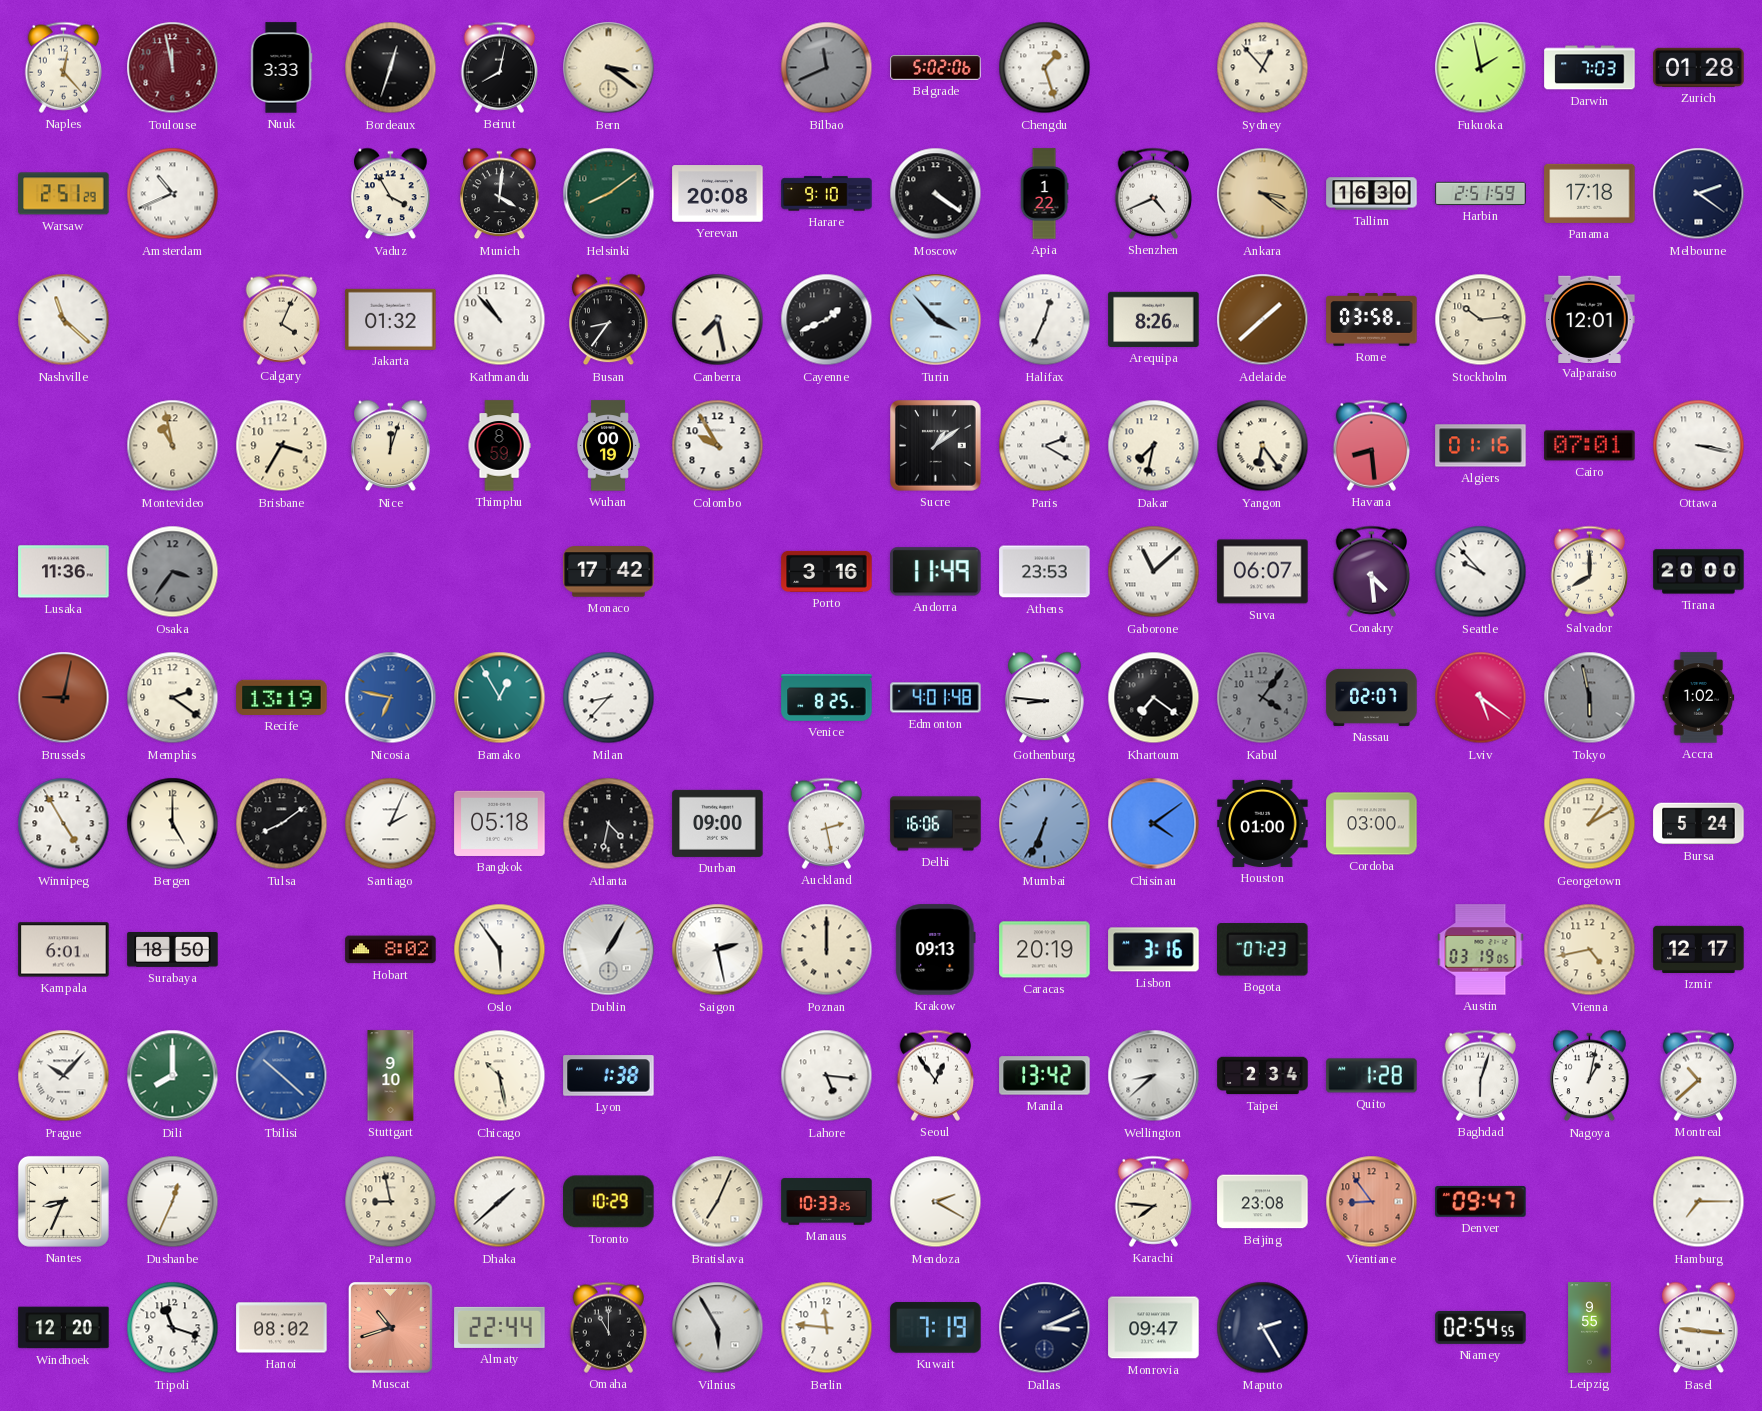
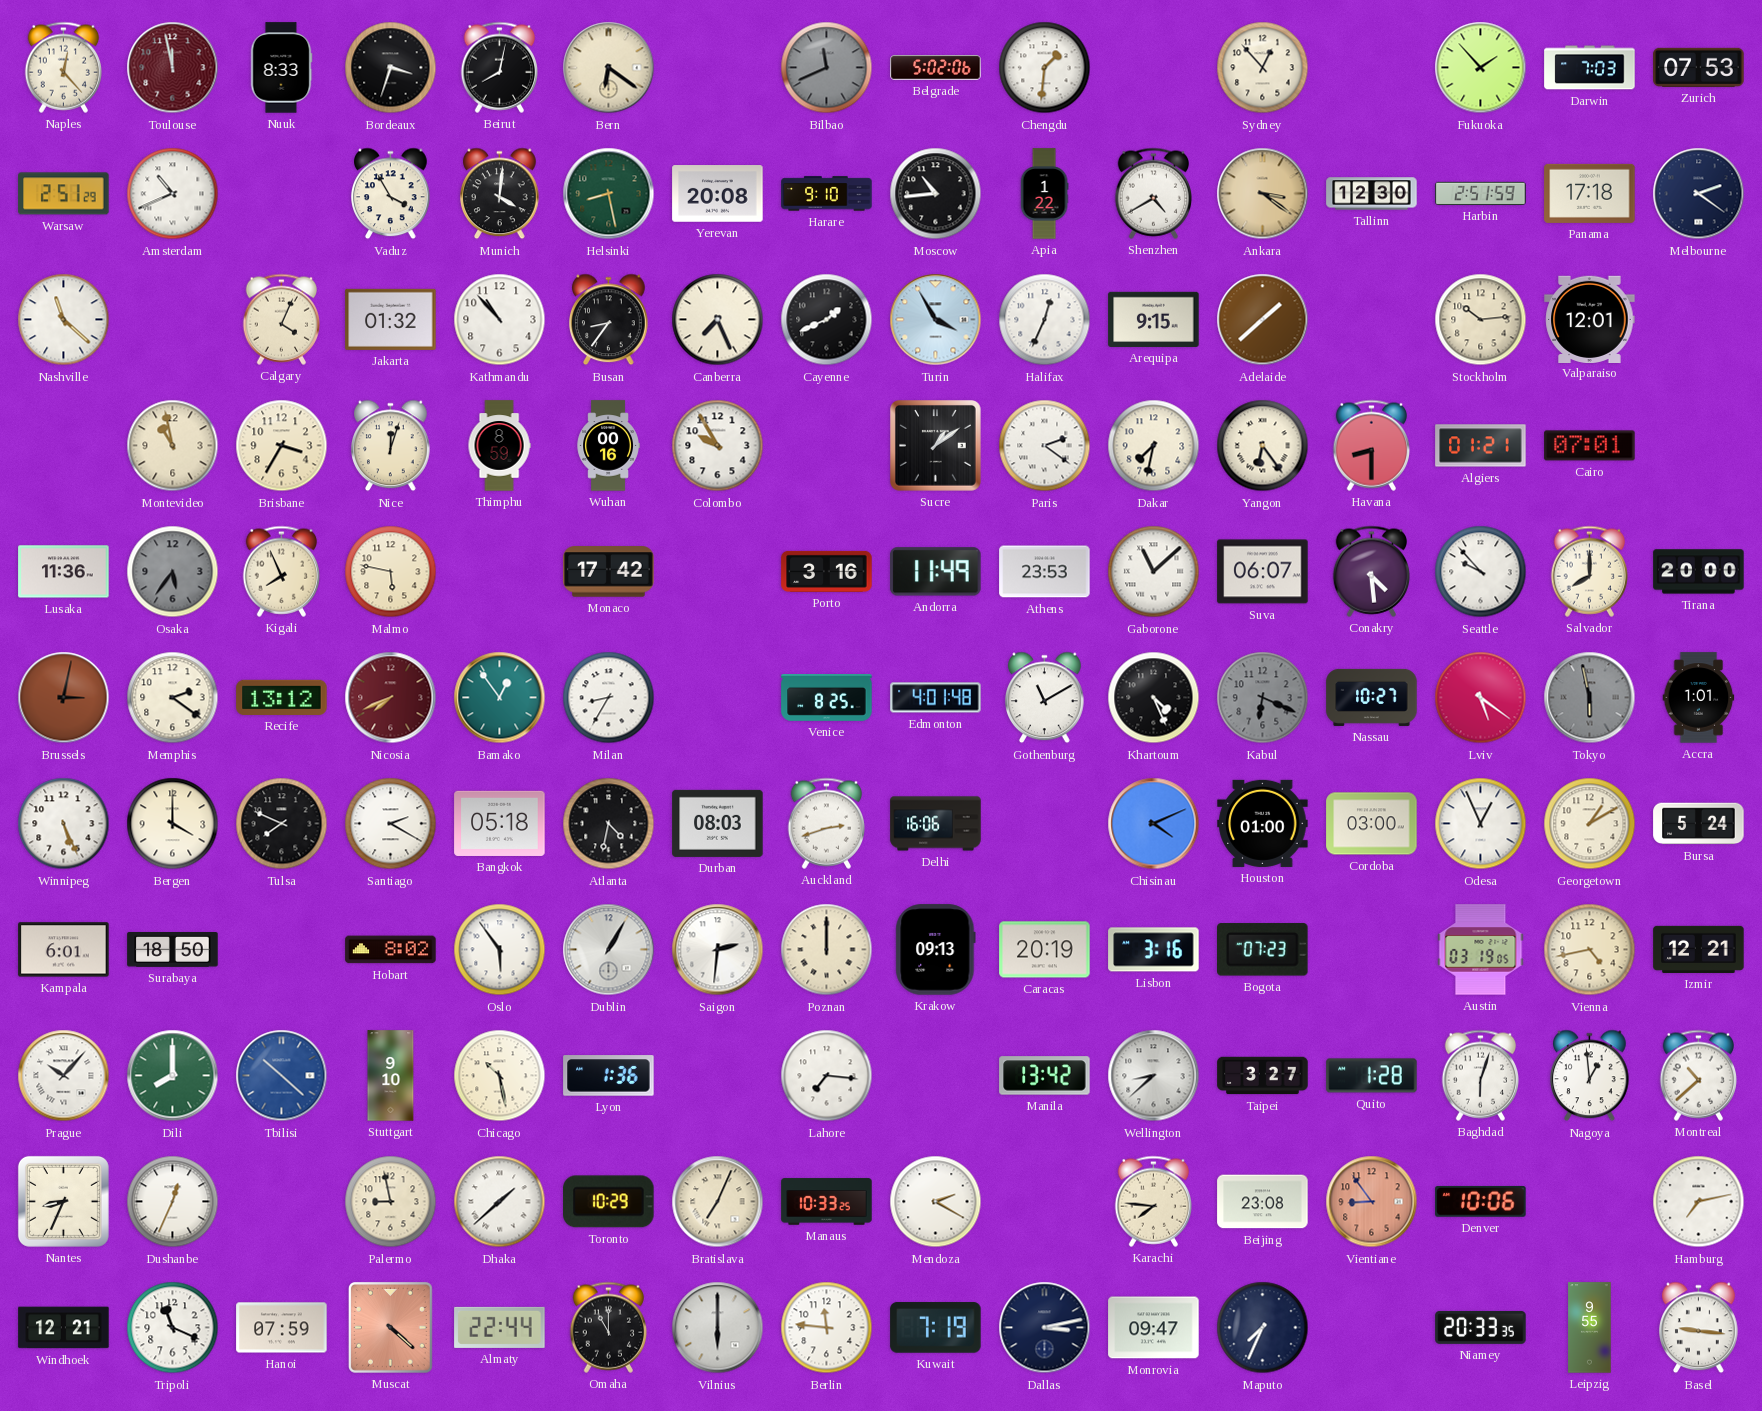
Nuuk: 3:33 -> 8:33
Bordeaux: 12:33 -> 3:33
Bern: 3:21 -> 6:21
Chengdu: 1:27 -> 1:31
Fukuoka: 1:58 -> 1:53
Zurich: 01:28 -> 07:53
Helsinki: 8:09 -> 8:28
Moscow: 4:21 -> 10:44
Shenzhen: 4:41 -> 4:40
Tallinn: 16:30 -> 12:30
Canberra: 7:28 -> 7:26
Turin: 3:53 -> 3:55
Arequipa: 8:26 -> 9:15
Rome: 03:58 -> none
Wuhan: 00:19 -> 00:16
Paris: 2:20 -> 2:21
Havana: 8:29 -> 8:30
Algiers: 01:16 -> 01:21
Ottawa: 3:17 -> none
Osaka: 3:36 -> 5:36
Kigali: none -> 7:56
Malmo: none -> 5:47
Brussels: 9:02 -> 3:02
Recife: 13:19 -> 13:12
Nicosia: 6:47 -> 7:41
Nicosia dial: blue -> burgundy
Bamako: 12:55 -> 12:54
Milan: 8:37 -> 8:35
Gothenburg: 8:46 -> 11:10
Khartoum: 7:21 -> 4:26
Kabul: 4:06 -> 6:19
Nassau: 02:07 -> 10:27
Accra: 1:02 -> 1:01
Winnipeg: 4:55 -> 5:26
Bergen: 5:00 -> 4:00
Tulsa: 8:09 -> 7:49
Santiago: 2:04 -> 2:20
Durban: 09:00 -> 08:03
Auckland: 2:28 -> 2:42
Mumbai: 6:34 -> none
Chisinau: 4:09 -> 4:11
Odesa: none -> 12:56
Saigon: 2:28 -> 2:31
Izmir: 12:17 -> 12:21
Lyon: 1:38 -> 1:36
Lahore: 5:16 -> 7:16
Seoul: 12:54 -> none
Taipei: 2:34 -> 3:27
Nagoya: 1:02 -> 12:59
Denver: 09:47 -> 10:06
Hamburg: 7:15 -> 7:13
Windhoek: 12:20 -> 12:21
Tripoli: 11:18 -> 11:19
Hanoi: 08:02 -> 07:59
Muscat: 10:42 -> 4:22
Vilnius: 5:55 -> 6:00
Dallas: 3:11 -> 3:13
Maputo: 2:25 -> 7:34
Niamey: 02:54 -> 20:33
